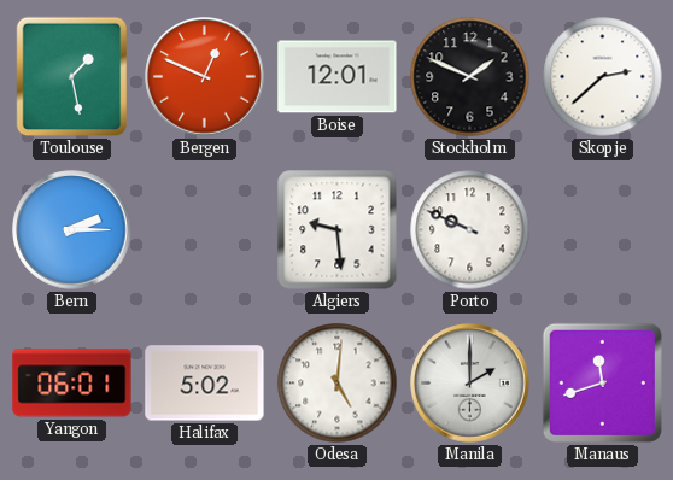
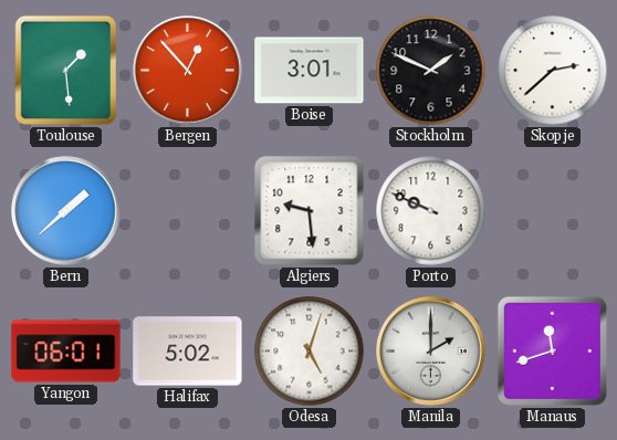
Toulouse: 1:28 -> 1:29
Bergen: 12:49 -> 12:53
Boise: 12:01 -> 3:01
Bern: 2:15 -> 1:38
Odesa: 5:01 -> 5:03
